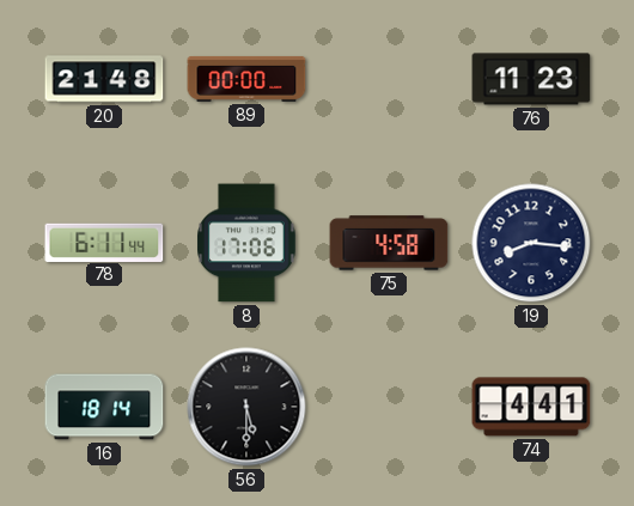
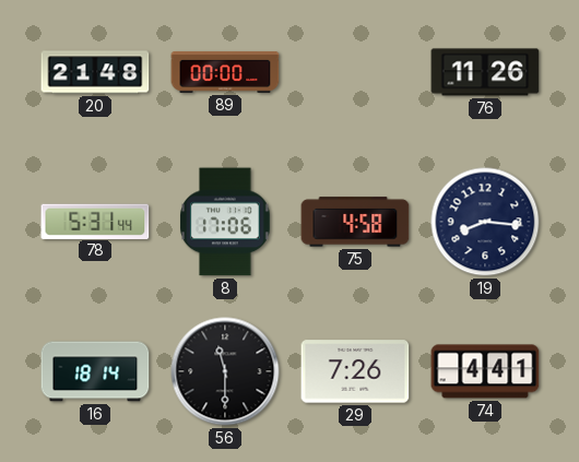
76: 11:23 -> 11:26
78: 6:11 -> 5:31
56: 5:30 -> 11:30
29: none -> 7:26
